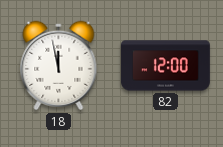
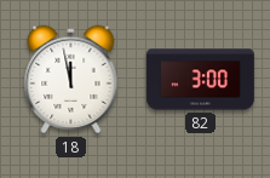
82: 12:00 -> 3:00
